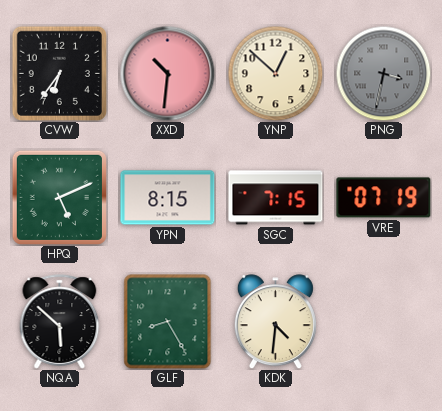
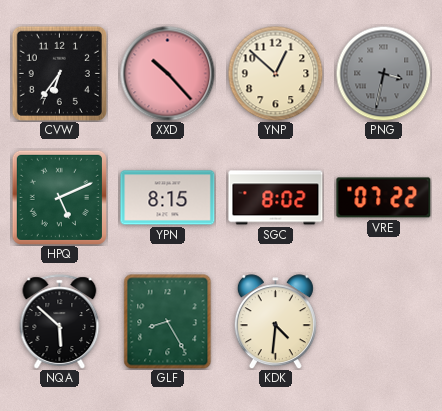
XXD: 10:31 -> 10:23
SGC: 7:15 -> 8:02
VRE: 07:19 -> 07:22
